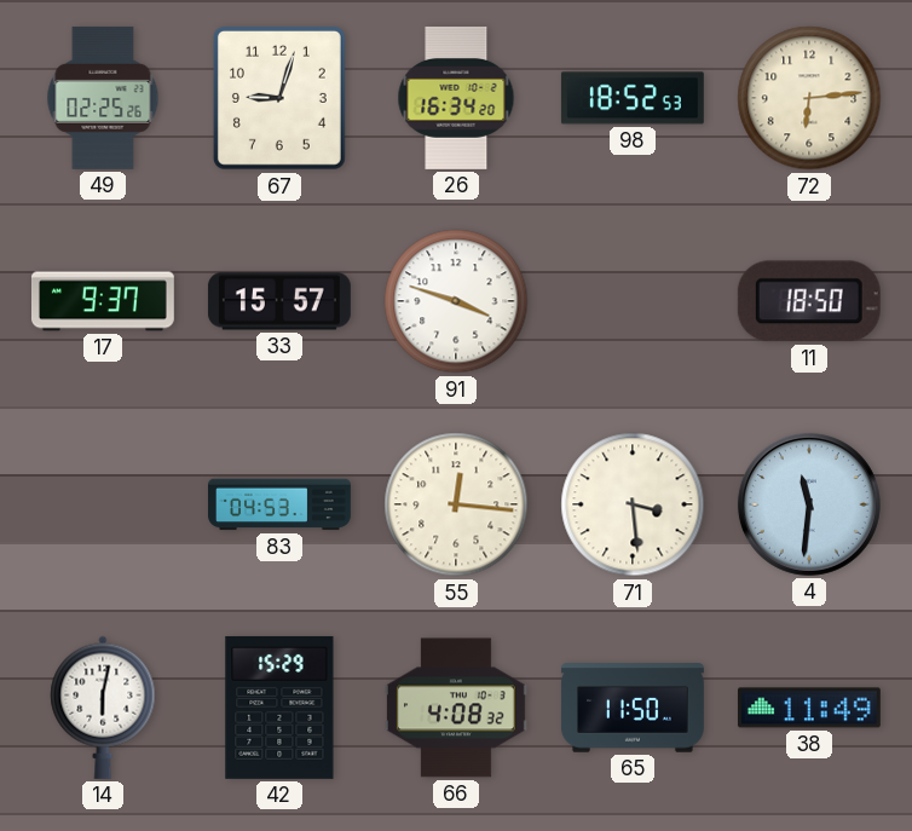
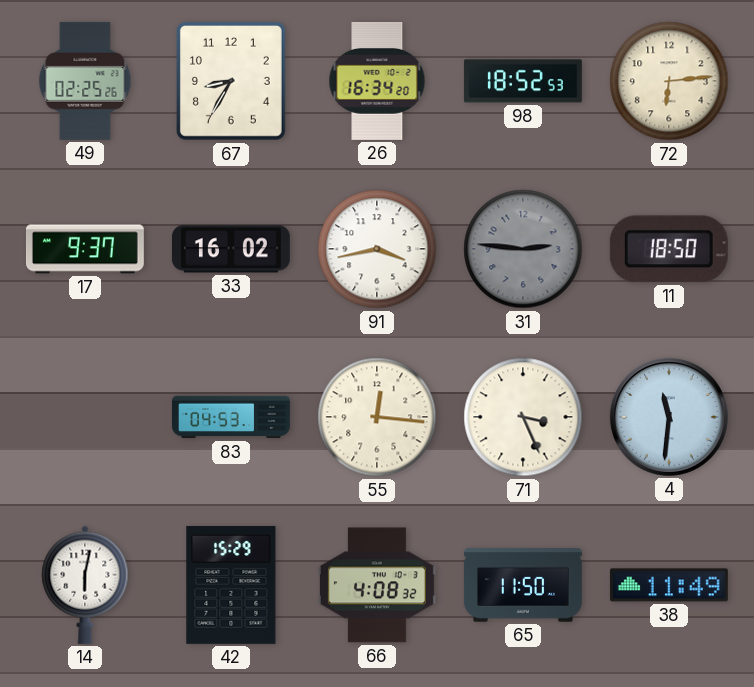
67: 9:03 -> 8:35
33: 15:57 -> 16:02
91: 3:48 -> 3:43
31: none -> 2:46
71: 3:29 -> 3:26
